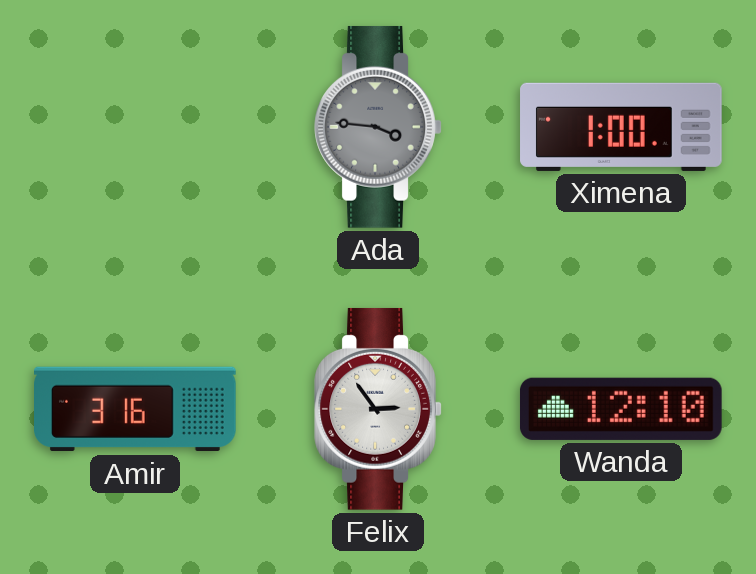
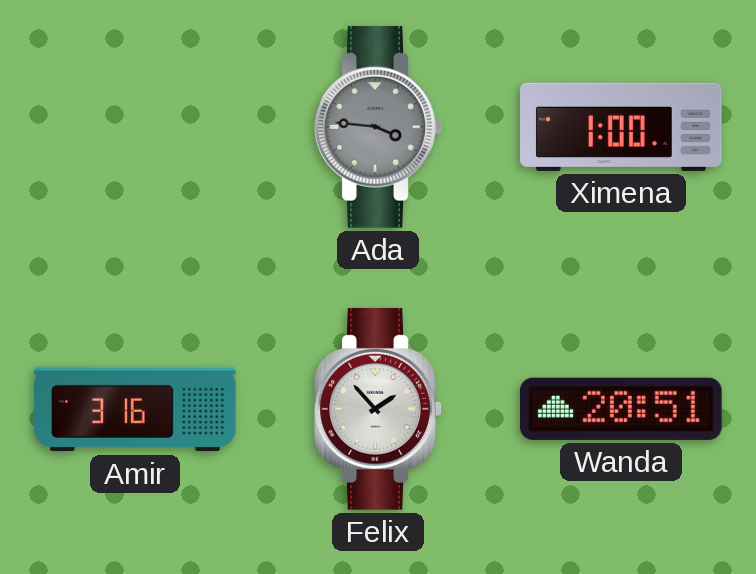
Felix: 2:54 -> 1:53
Wanda: 12:10 -> 20:51
